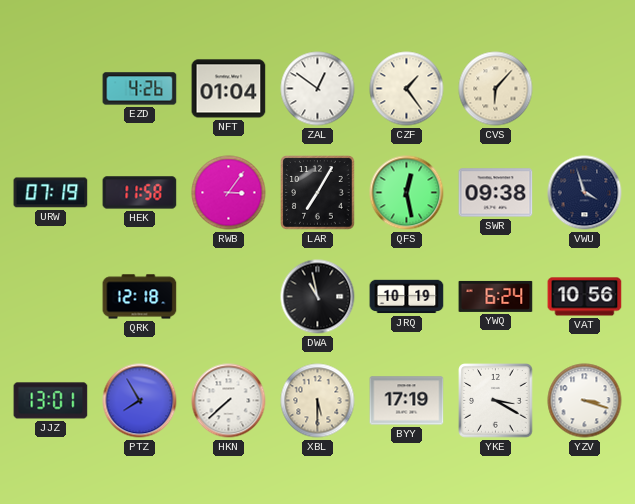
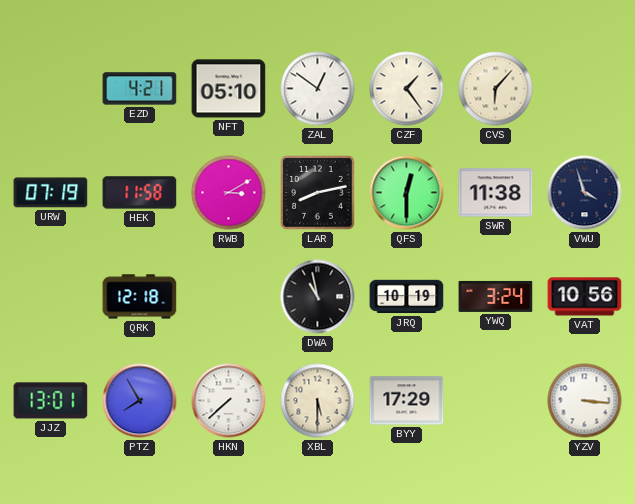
EZD: 4:26 -> 4:21
NFT: 01:04 -> 05:10
RWB: 3:06 -> 3:10
LAR: 7:05 -> 8:13
QFS: 12:28 -> 12:30
SWR: 09:38 -> 11:38
YWQ: 6:24 -> 3:24
BYY: 17:19 -> 17:29
YKE: 3:20 -> none
YZV: 3:18 -> 3:16
